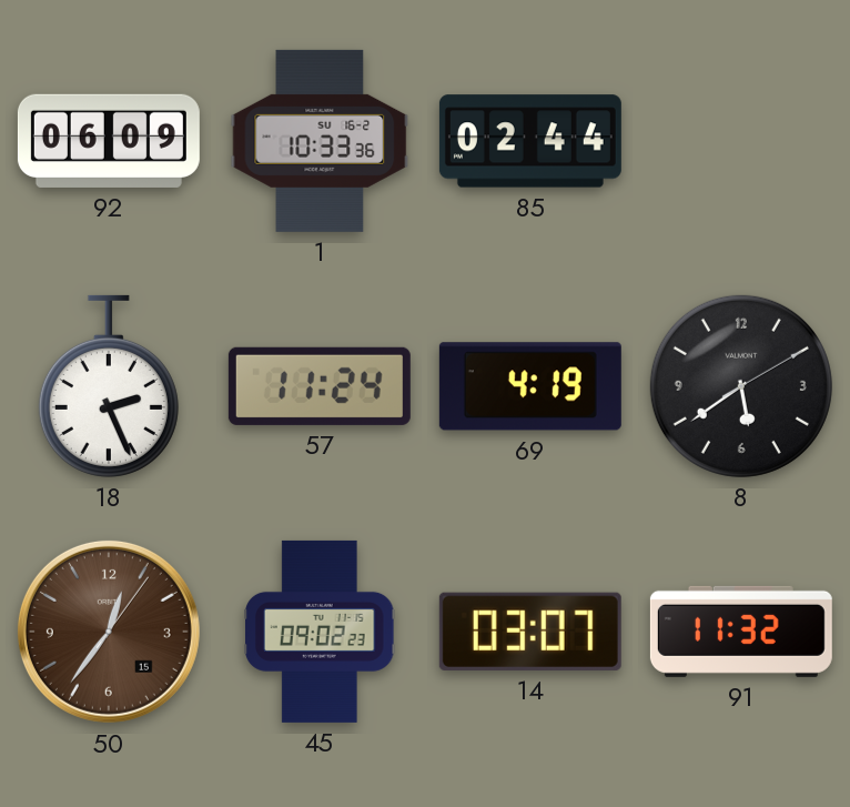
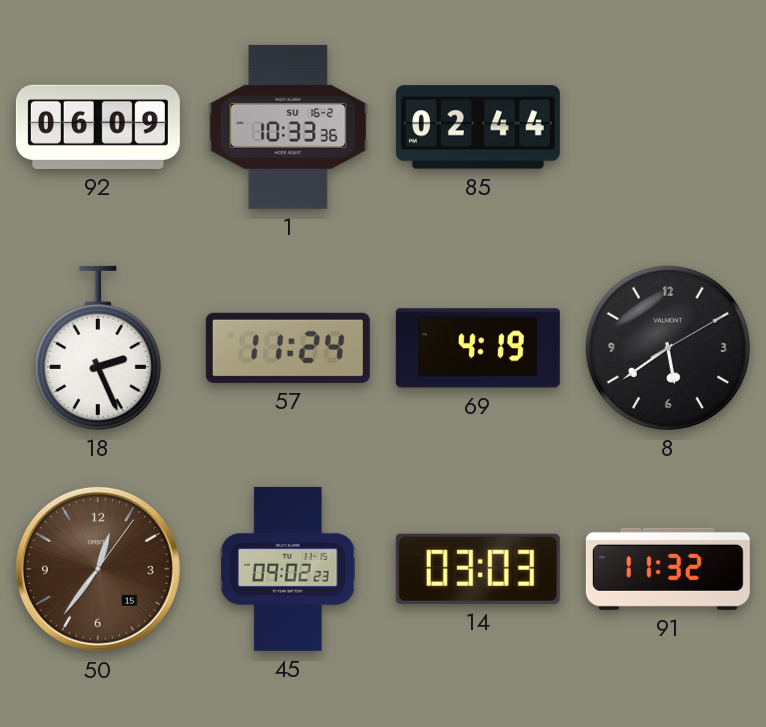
14: 03:07 -> 03:03
